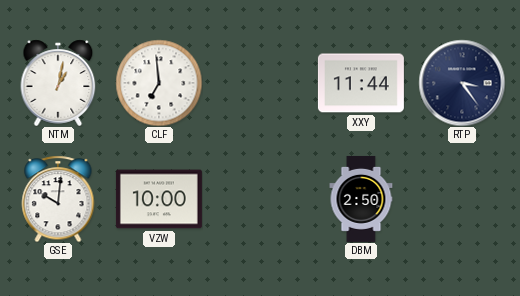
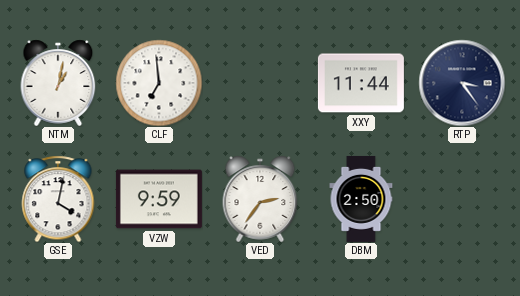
GSE: 10:01 -> 4:02
VZW: 10:00 -> 9:59
VED: none -> 2:36
